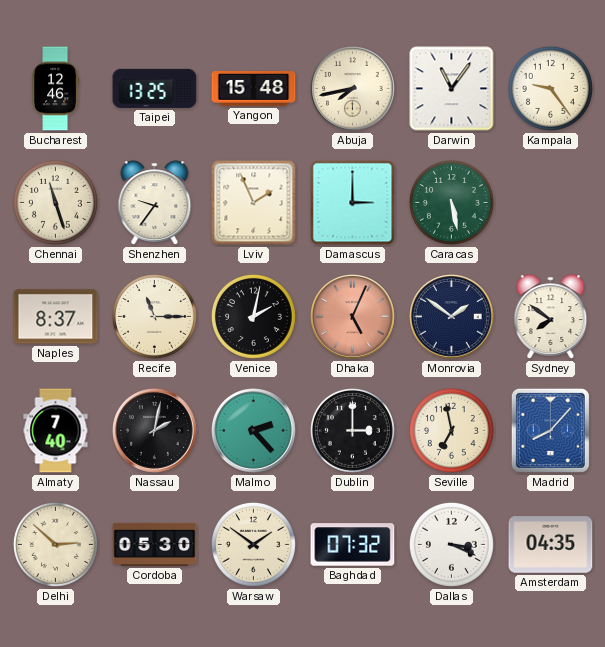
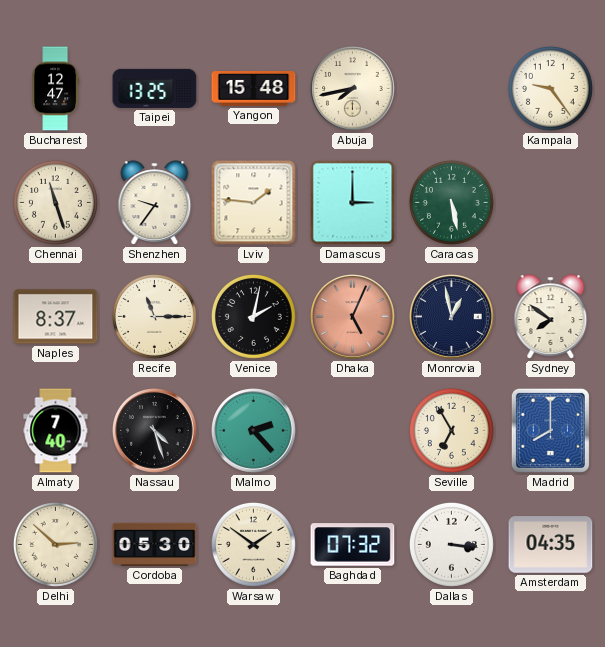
Bucharest: 12:46 -> 12:47
Darwin: 11:06 -> none
Lviv: 1:56 -> 1:46
Monrovia: 1:51 -> 12:58
Nassau: 2:02 -> 4:27
Dublin: 3:00 -> none
Seville: 6:58 -> 6:55
Madrid: 8:07 -> 8:00
Dallas: 3:19 -> 3:16
